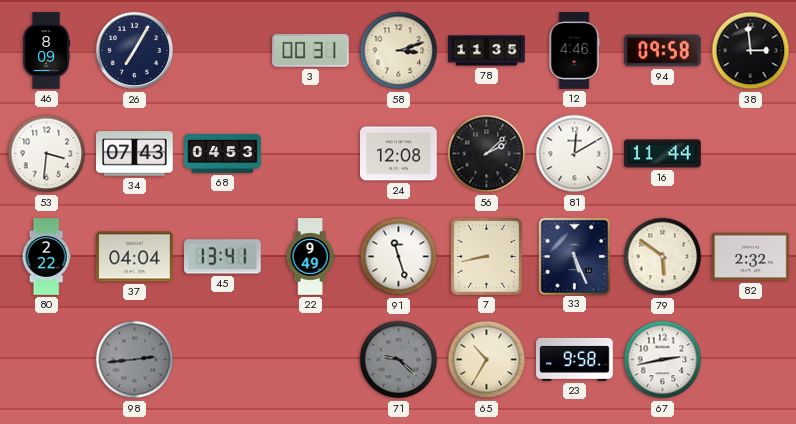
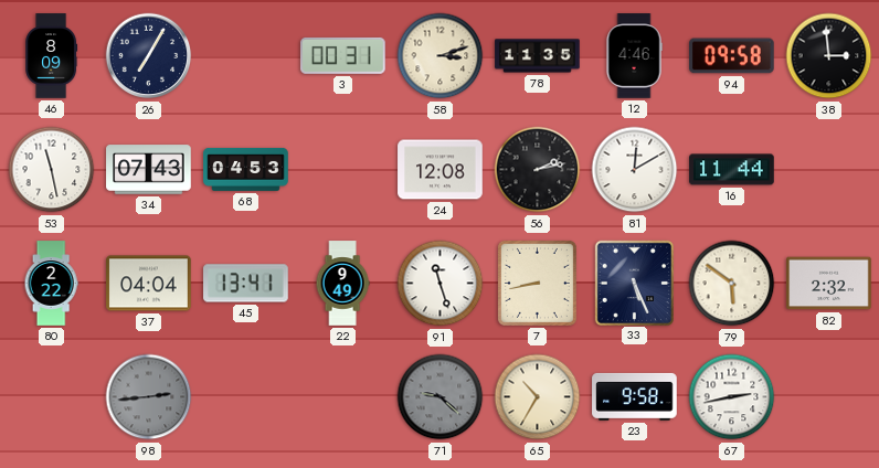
53: 3:31 -> 11:28
56: 2:08 -> 2:13
